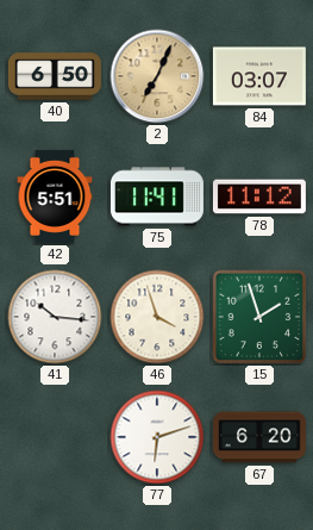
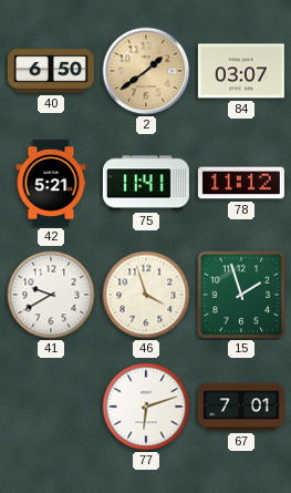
2: 7:04 -> 1:39
42: 5:51 -> 5:21
41: 10:16 -> 9:40
67: 6:20 -> 7:01
